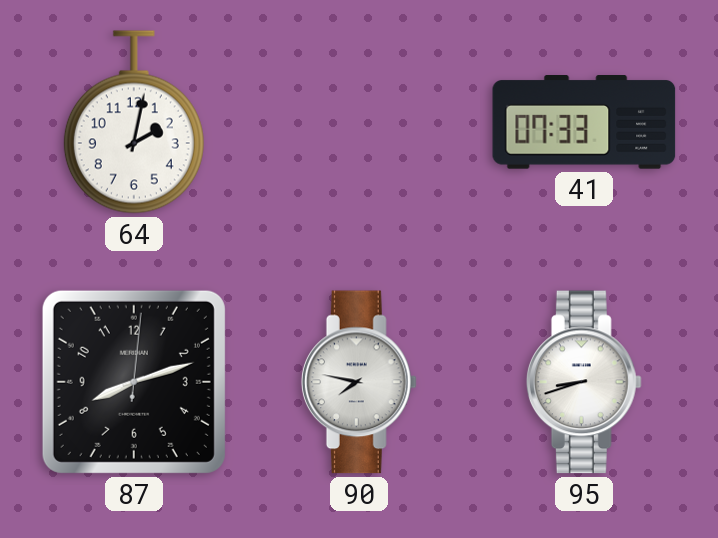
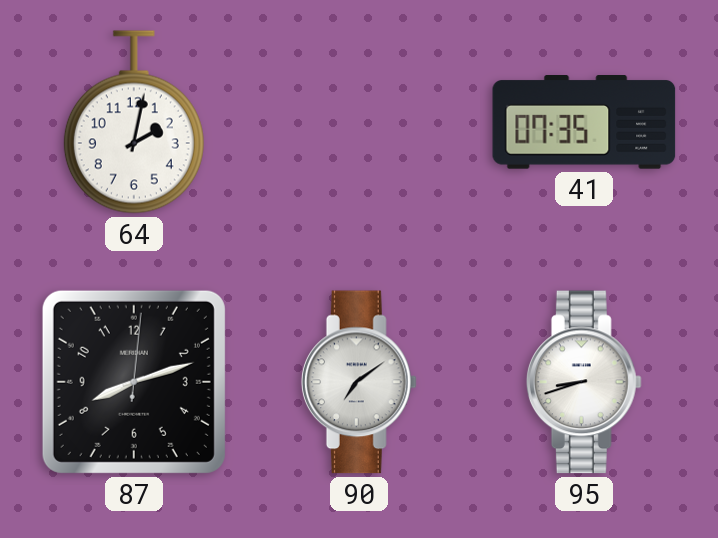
41: 07:33 -> 07:35
90: 7:47 -> 7:09
